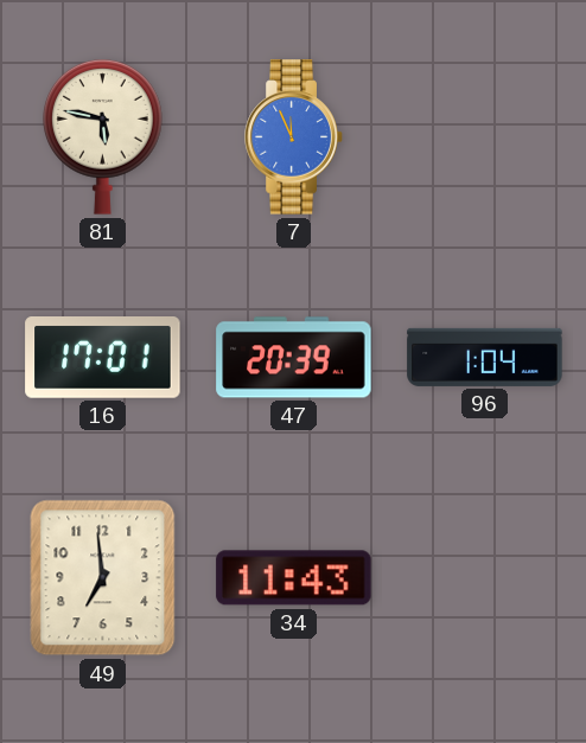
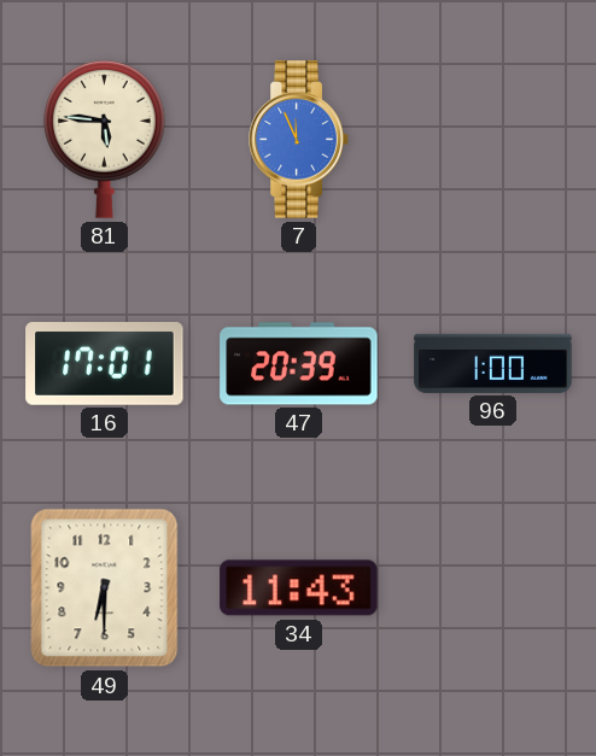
81: 5:47 -> 5:46
96: 1:04 -> 1:00
49: 6:59 -> 6:30
